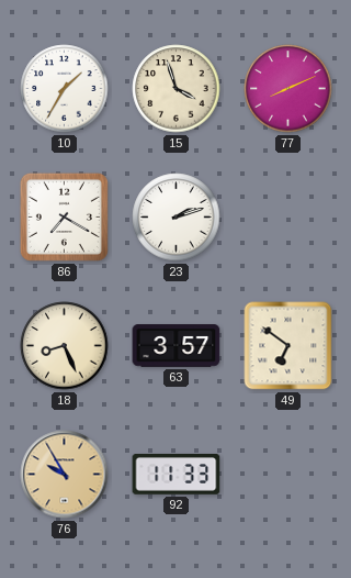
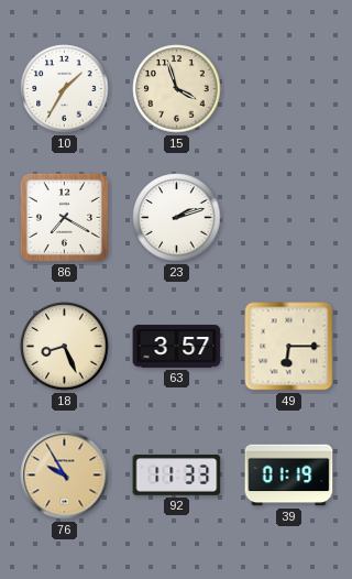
77: 8:11 -> none
49: 6:51 -> 6:15
39: none -> 01:19
